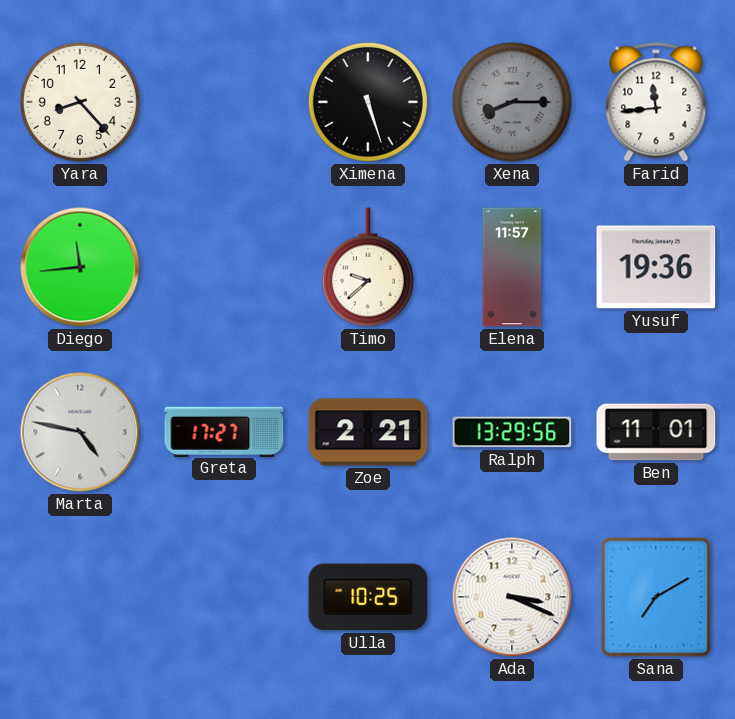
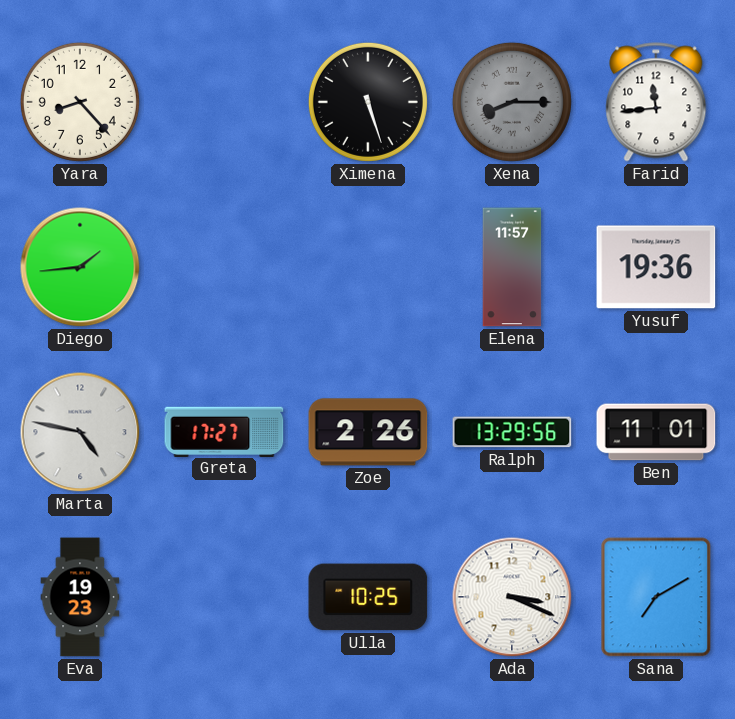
Diego: 11:44 -> 1:44
Timo: 9:38 -> none
Zoe: 2:21 -> 2:26
Eva: none -> 19:23
